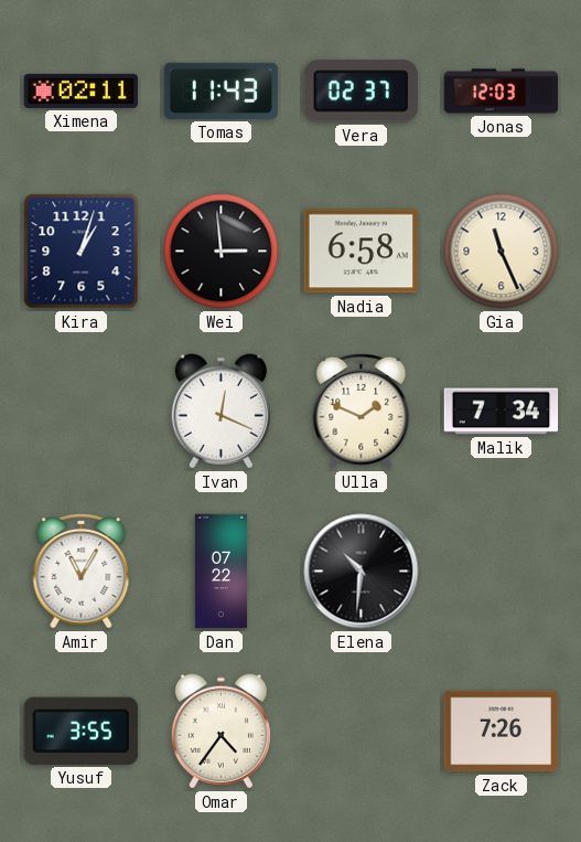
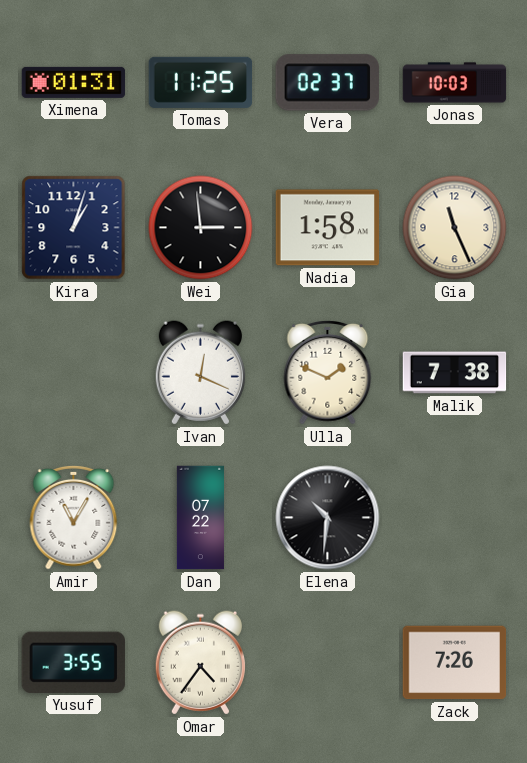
Ximena: 02:11 -> 01:31
Tomas: 11:43 -> 11:25
Jonas: 12:03 -> 10:03
Nadia: 6:58 -> 1:58
Malik: 7:34 -> 7:38
